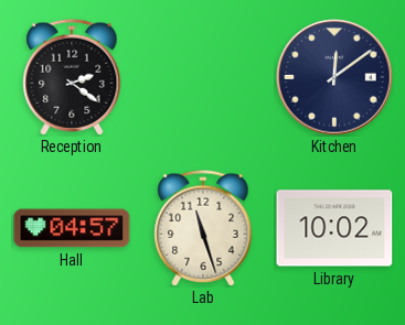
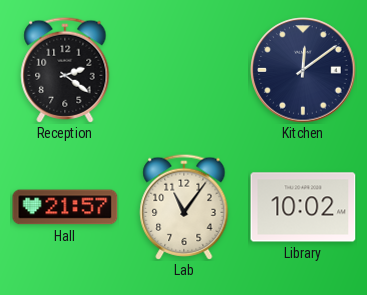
Hall: 04:57 -> 21:57
Lab: 11:27 -> 11:06
